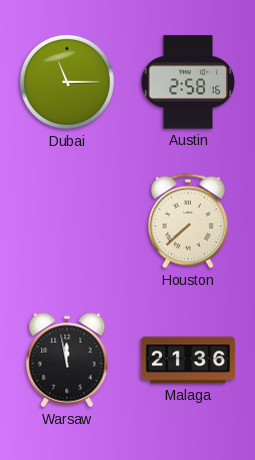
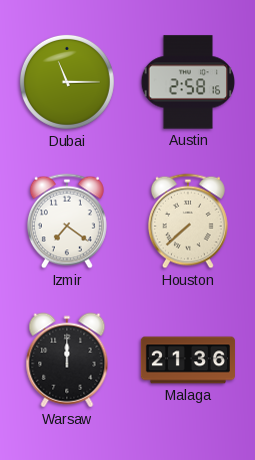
Izmir: none -> 7:21
Warsaw: 11:58 -> 12:00
